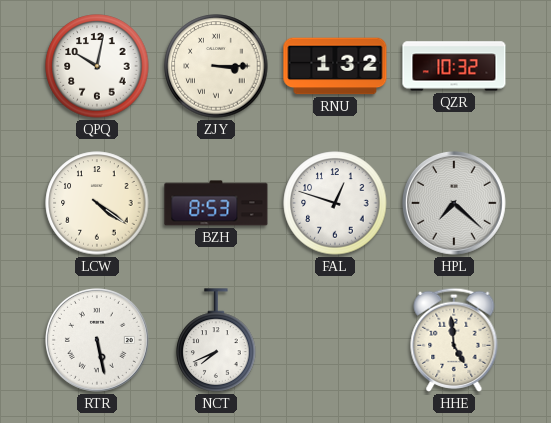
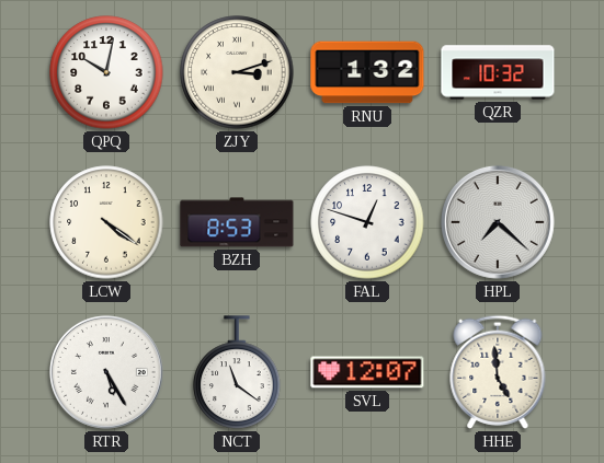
ZJY: 3:15 -> 3:12
RTR: 5:28 -> 5:25
NCT: 7:41 -> 11:21
SVL: none -> 12:07
